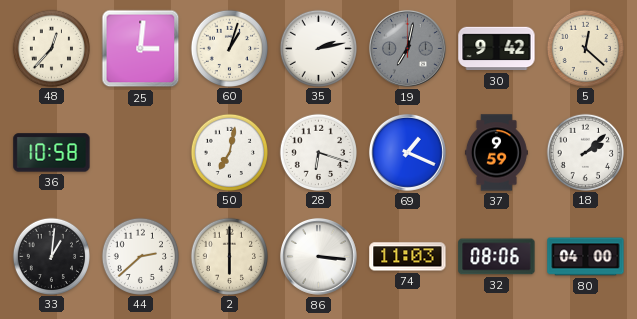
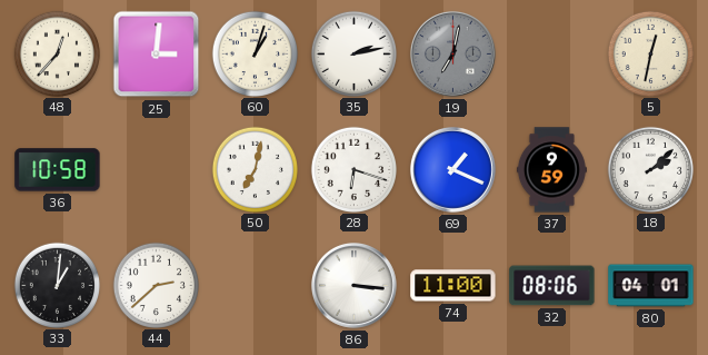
30: 9:42 -> none
5: 12:22 -> 12:32
2: 6:00 -> none
74: 11:03 -> 11:00
80: 04:00 -> 04:01
